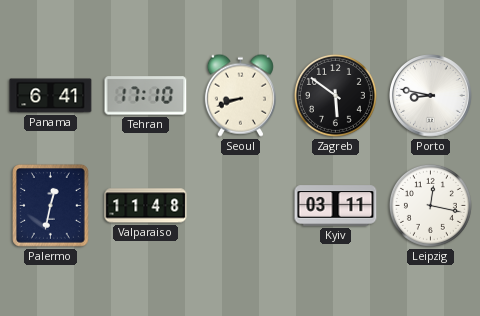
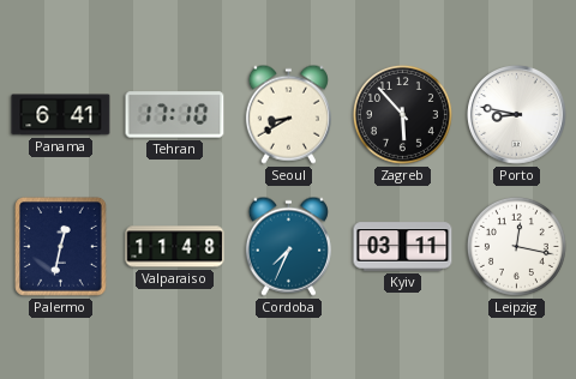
Seoul: 8:42 -> 8:40
Zagreb: 5:51 -> 5:53
Cordoba: none -> 7:34
